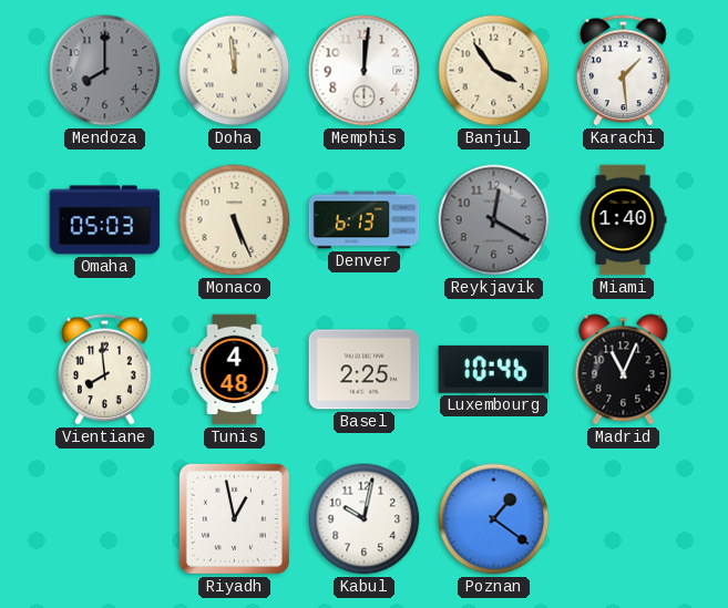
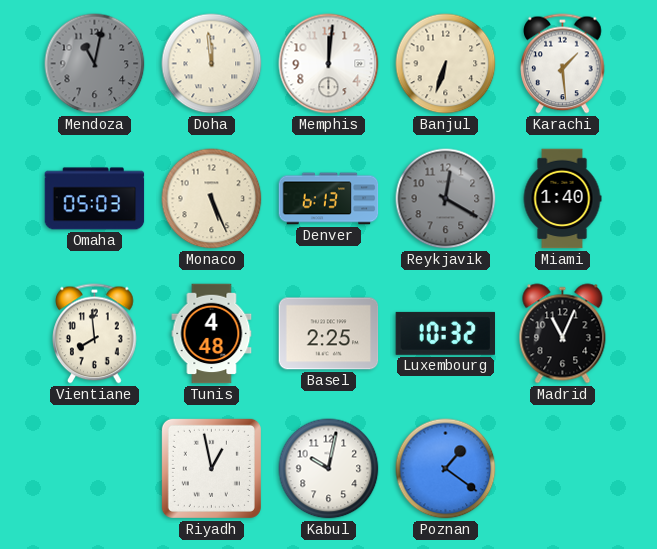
Mendoza: 8:00 -> 11:02
Banjul: 3:54 -> 6:33
Luxembourg: 10:46 -> 10:32
